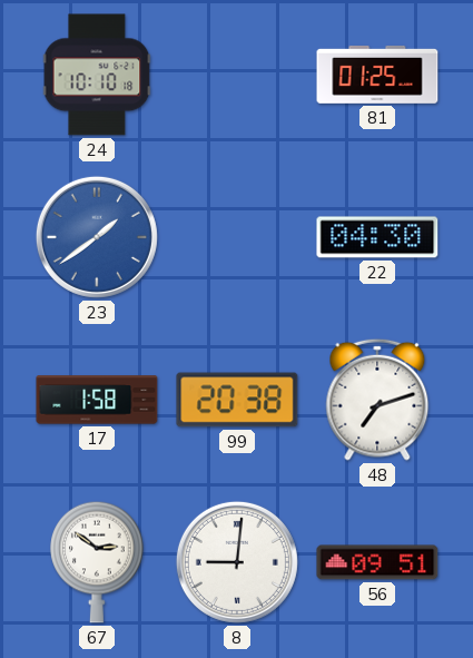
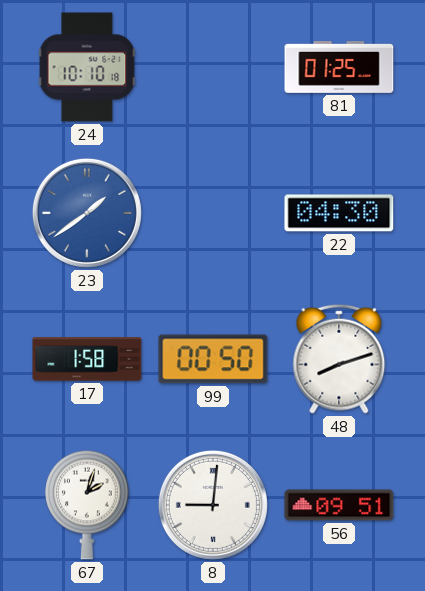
99: 20:38 -> 00:50
48: 7:12 -> 8:12
67: 2:51 -> 2:03
